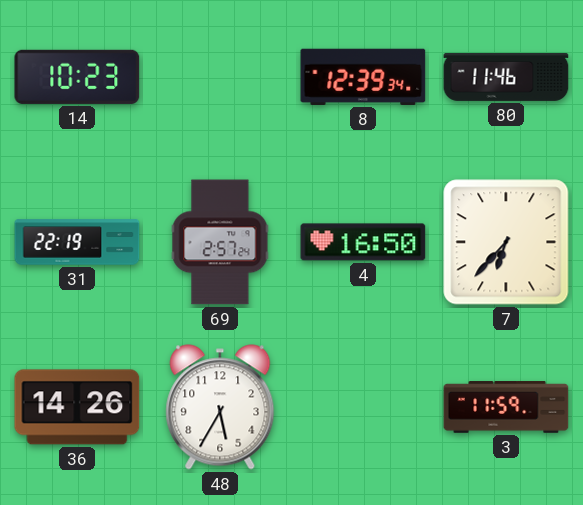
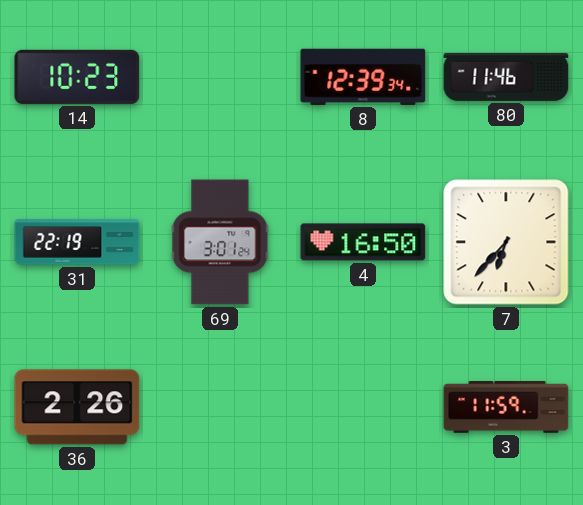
69: 2:57 -> 3:01
36: 14:26 -> 2:26
48: 5:35 -> none
